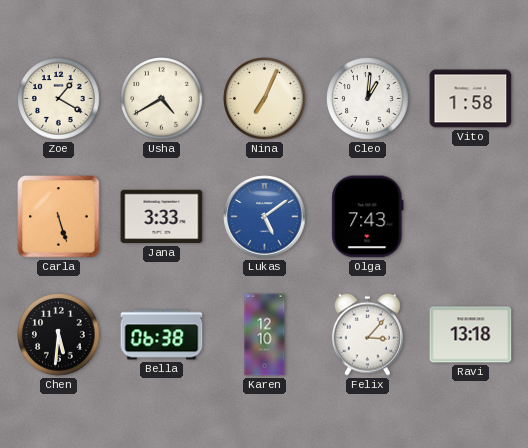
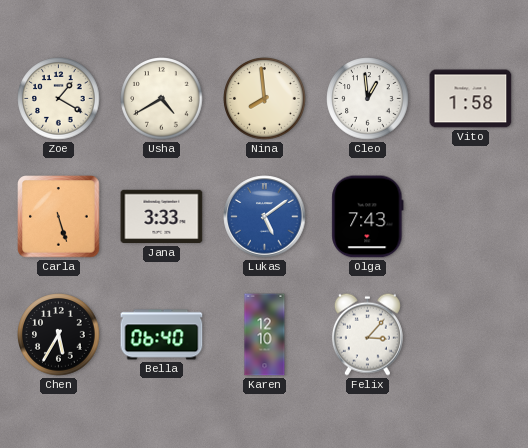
Nina: 7:04 -> 7:59
Cleo: 1:01 -> 12:59
Chen: 5:31 -> 5:35
Bella: 06:38 -> 06:40
Ravi: 13:18 -> none
